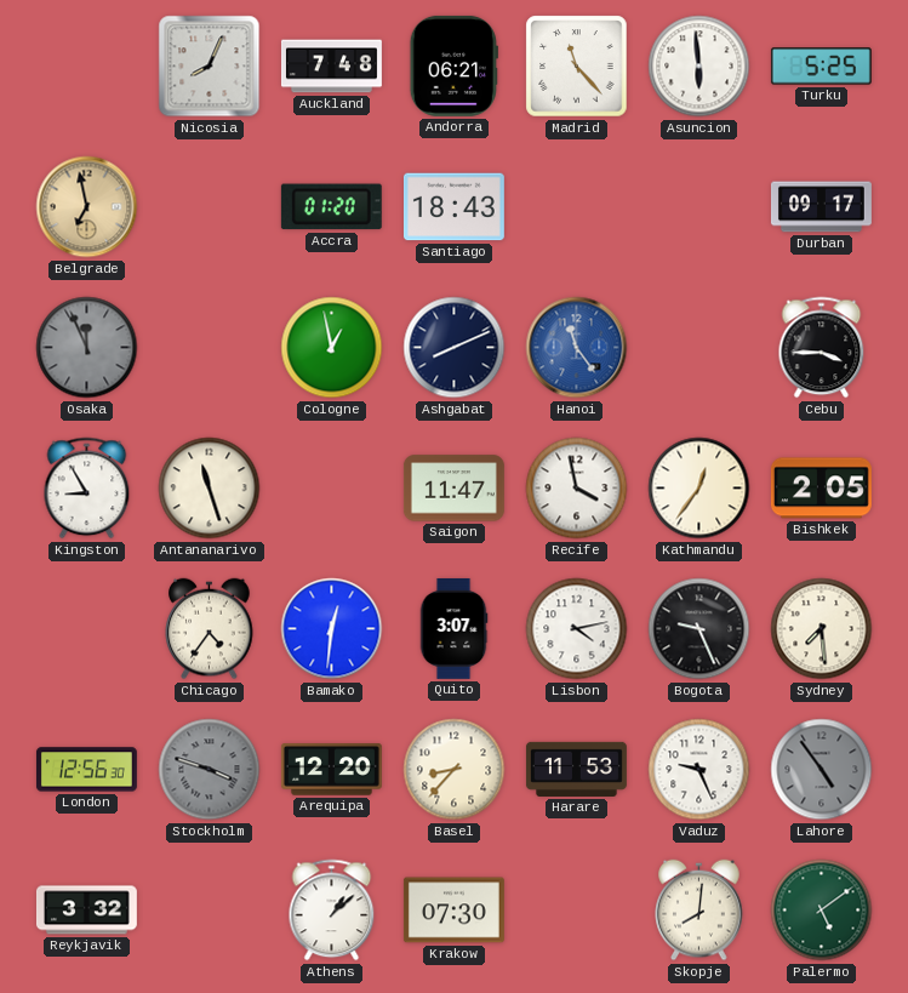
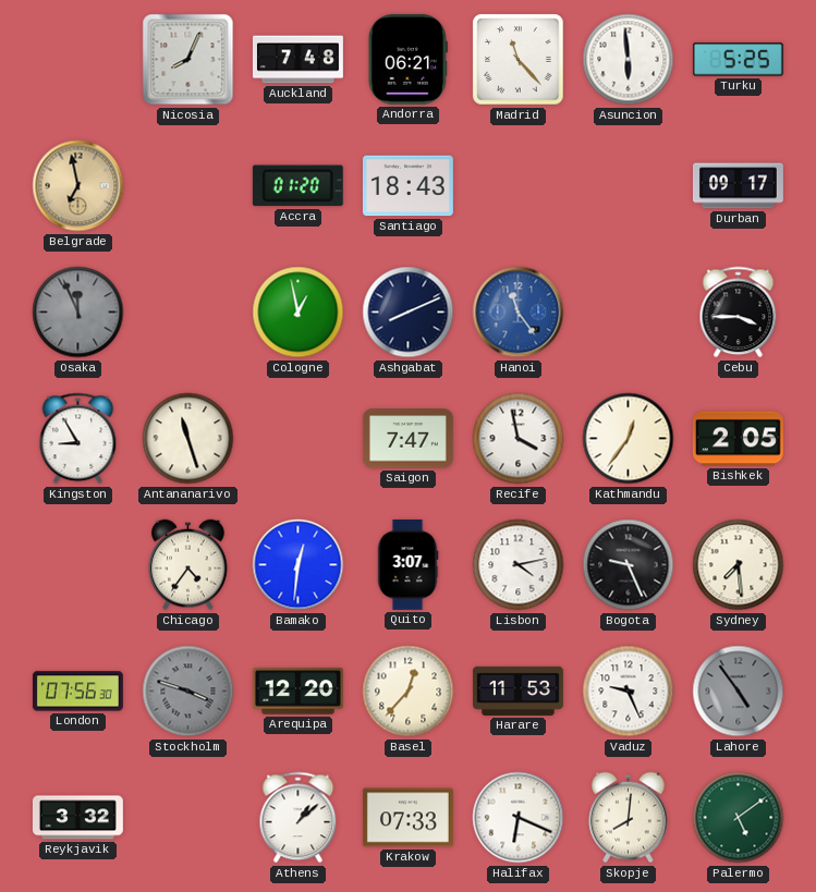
Saigon: 11:47 -> 7:47
London: 12:56 -> 07:56
Basel: 8:37 -> 12:37
Krakow: 07:30 -> 07:33
Halifax: none -> 6:19
